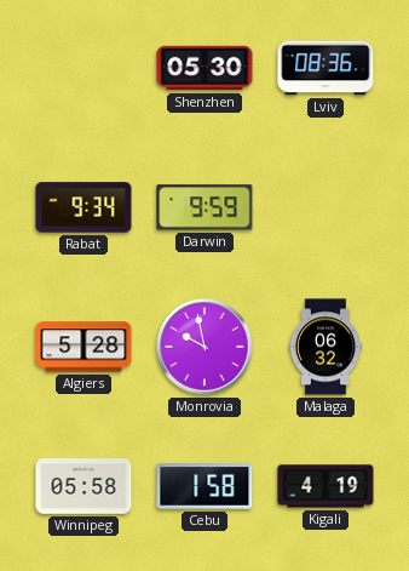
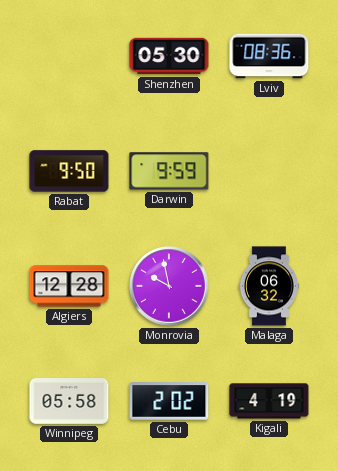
Rabat: 9:34 -> 9:50
Algiers: 5:28 -> 12:28
Cebu: 1:58 -> 2:02
